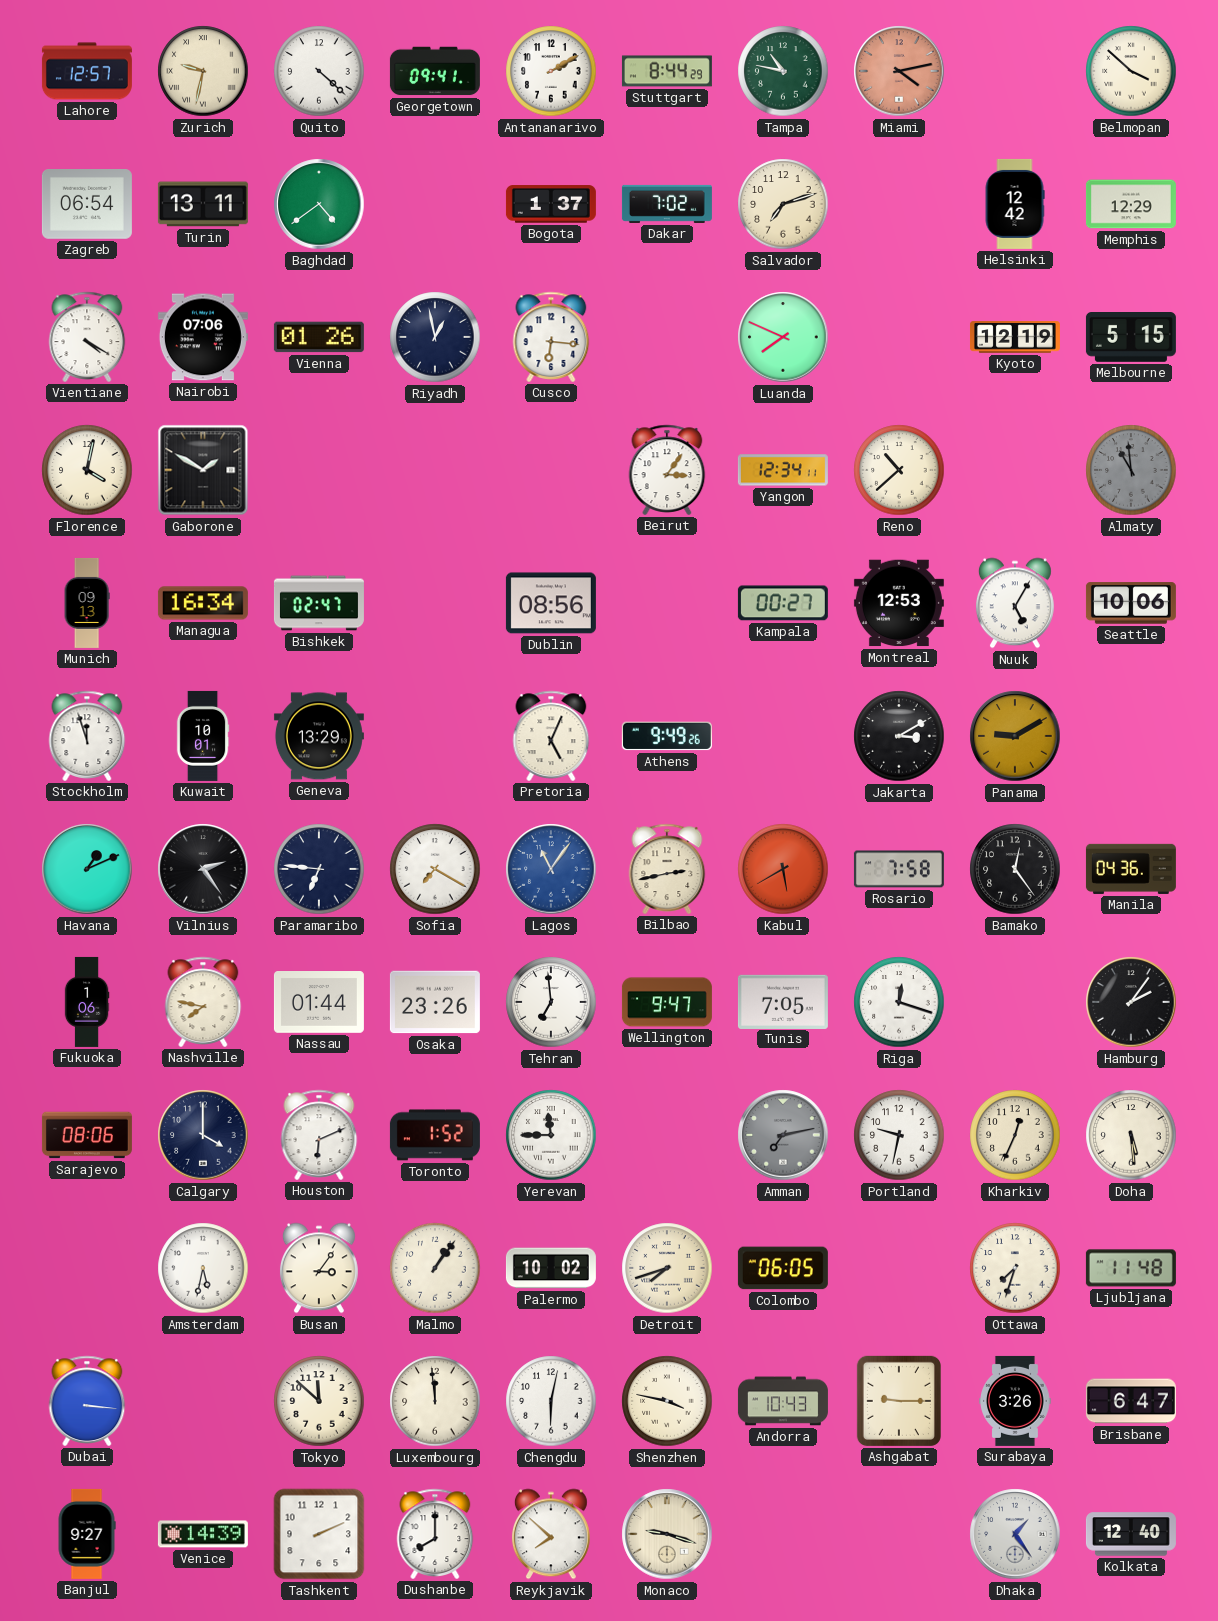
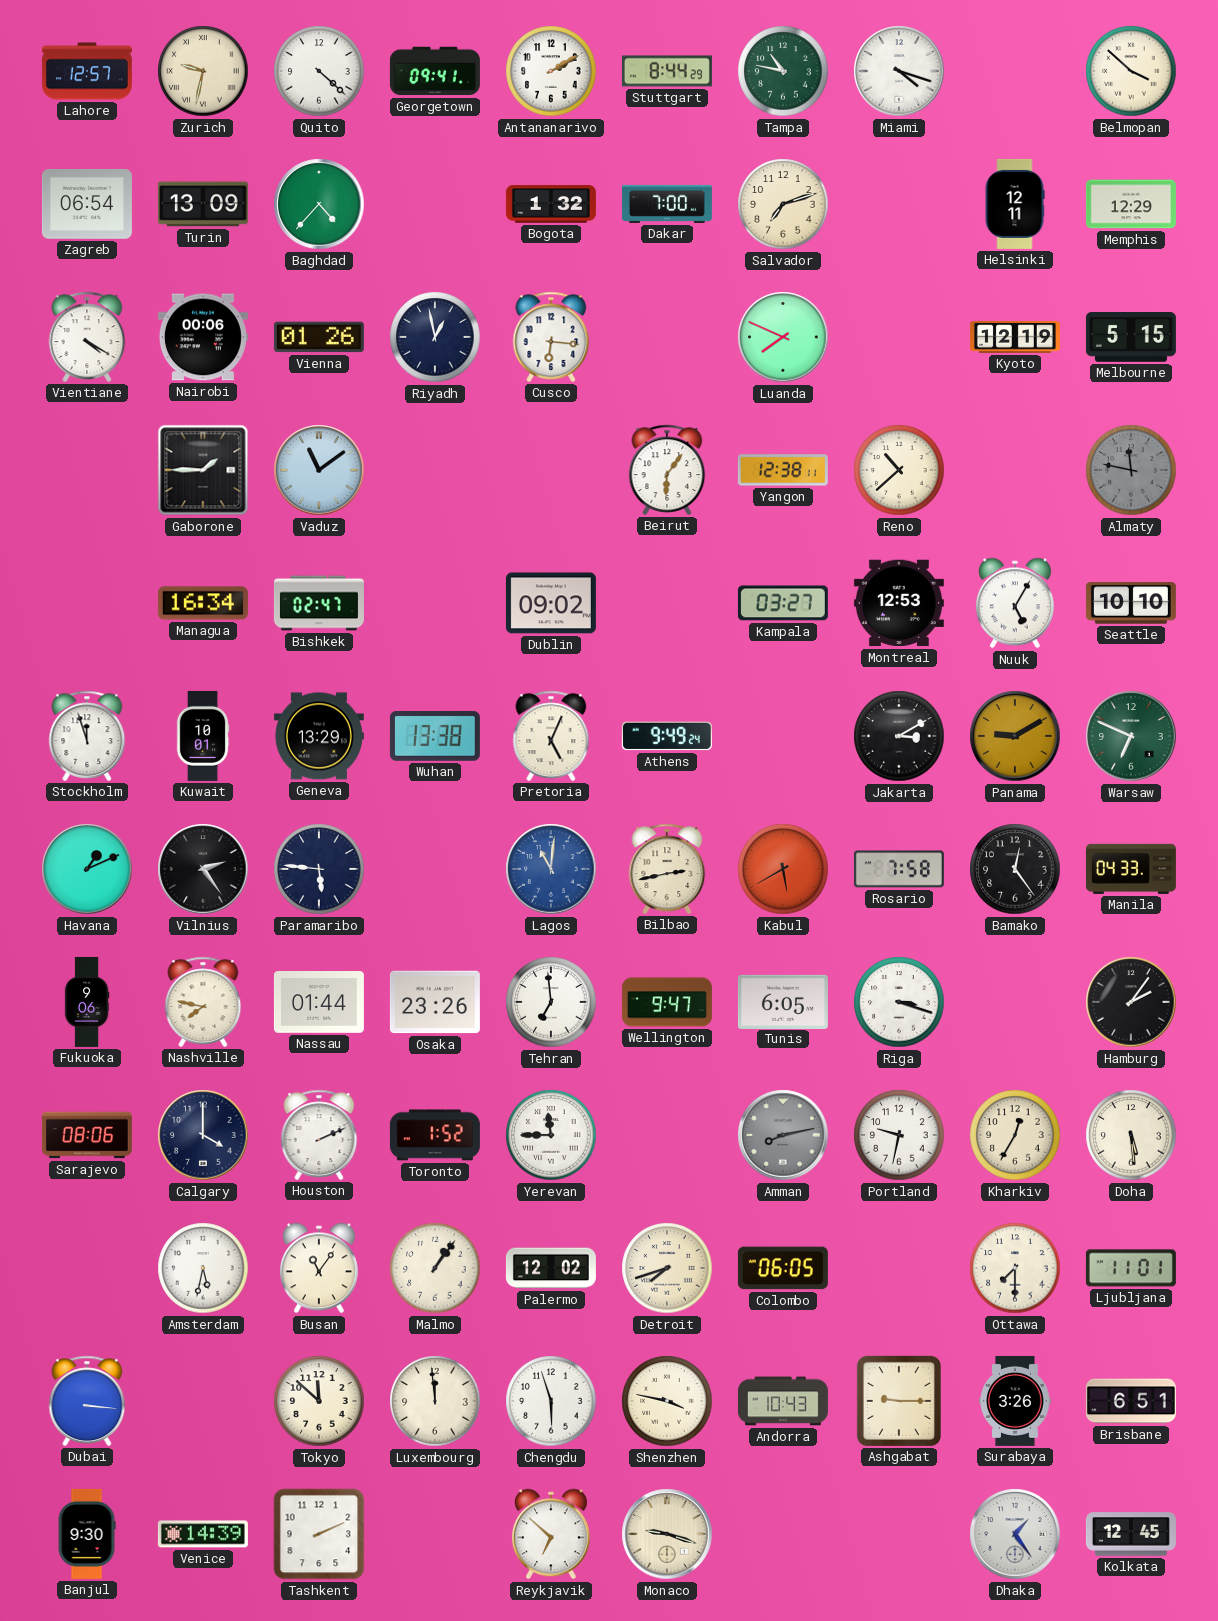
Miami: 4:13 -> 4:18
Miami dial: salmon -> white
Turin: 13:11 -> 13:09
Baghdad: 4:39 -> 4:37
Bogota: 1:37 -> 1:32
Dakar: 7:02 -> 7:00
Helsinki: 12:42 -> 12:11
Nairobi: 07:06 -> 00:06
Florence: 4:02 -> none
Gaborone: 1:50 -> 1:45
Vaduz: none -> 11:09
Beirut: 3:06 -> 6:06
Yangon: 12:34 -> 12:38
Almaty: 10:59 -> 11:47
Munich: 09:13 -> none
Dublin: 08:56 -> 09:02
Kampala: 00:27 -> 03:27
Seattle: 10:06 -> 10:10
Wuhan: none -> 13:38
Athens: 9:49:26 -> 9:49:24
Warsaw: none -> 6:49
Paramaribo: 6:46 -> 5:46
Sofia: 7:20 -> none
Lagos: 11:06 -> 11:01
Manila: 04:36 -> 04:33
Fukuoka: 1:06 -> 9:06
Tunis: 7:05 -> 6:05
Riga: 12:18 -> 3:18
Houston: 6:11 -> 2:11
Amman: 7:13 -> 8:13
Kharkiv: 12:34 -> 12:35
Busan: 3:06 -> 11:06
Palermo: 10:02 -> 12:02
Ottawa: 7:33 -> 7:30
Ljubljana: 11:48 -> 11:01
Chengdu: 6:02 -> 5:57
Brisbane: 6:47 -> 6:51
Banjul: 9:27 -> 9:30
Dushanbe: 8:00 -> none
Reykjavik: 7:52 -> 6:52
Kolkata: 12:40 -> 12:45
